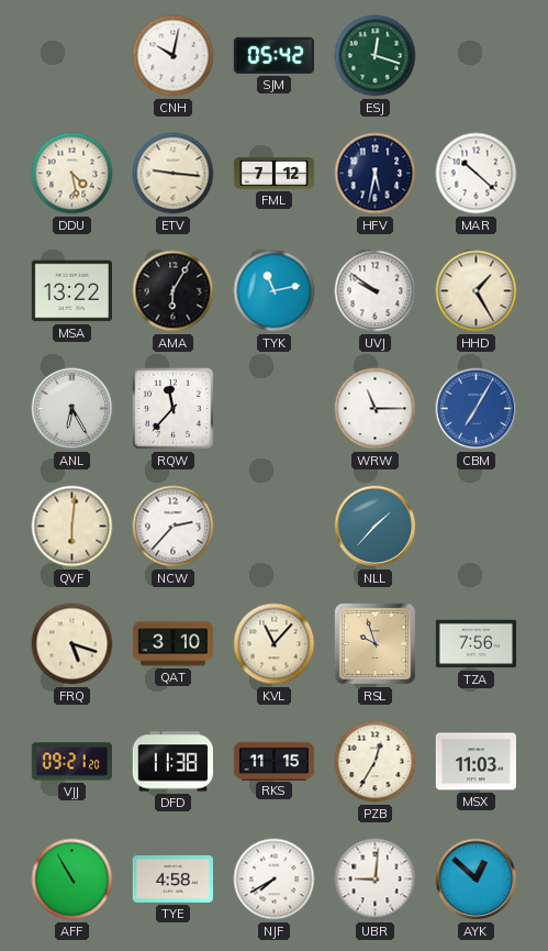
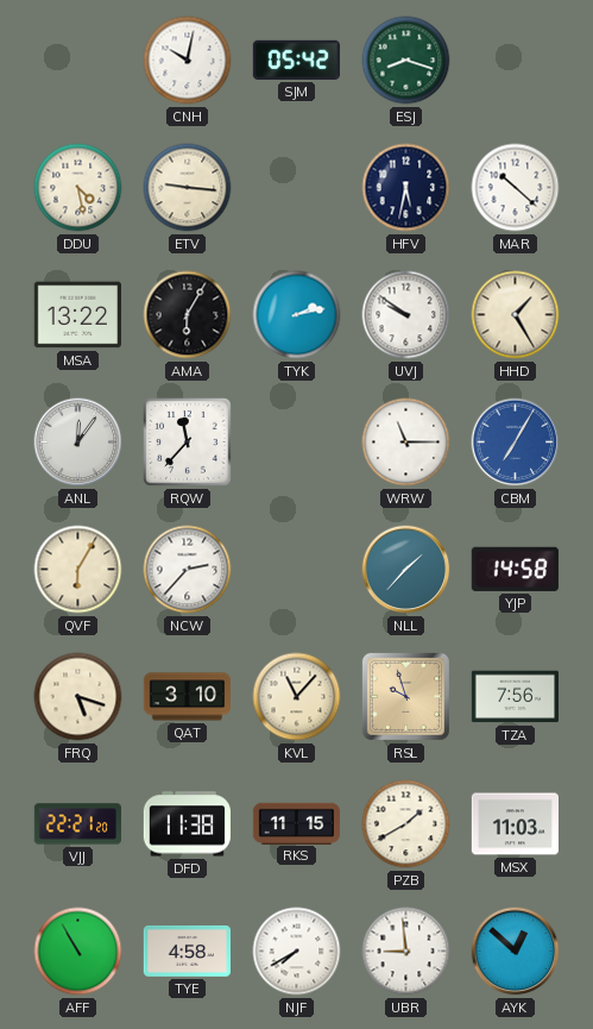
ESJ: 12:18 -> 8:18
FML: 7:12 -> none
TYK: 11:13 -> 2:13
ANL: 6:25 -> 12:06
QVF: 6:01 -> 6:05
YJP: none -> 14:58
VJJ: 09:21 -> 22:21
PZB: 12:35 -> 1:40
UBR: 9:01 -> 8:59
